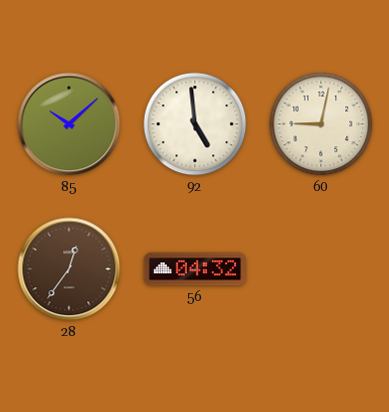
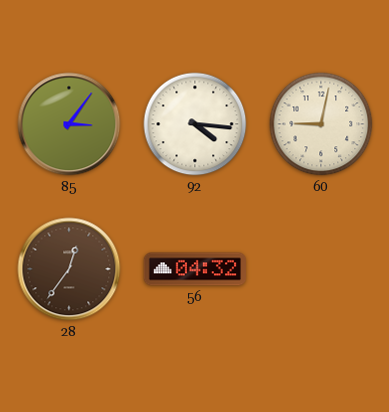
85: 10:08 -> 3:06
92: 4:59 -> 4:16
